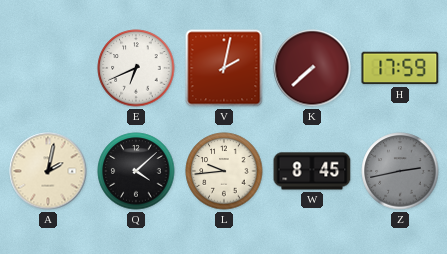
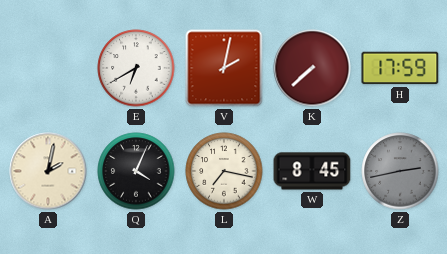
E: 6:41 -> 6:40
Q: 4:08 -> 4:04
L: 9:44 -> 7:17
